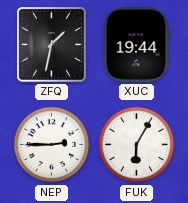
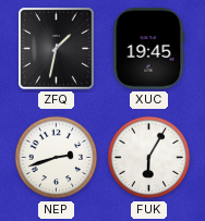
XUC: 19:44 -> 19:45
NEP: 2:45 -> 2:42
